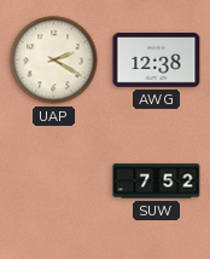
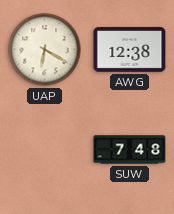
UAP: 2:20 -> 6:20
SUW: 7:52 -> 7:48
